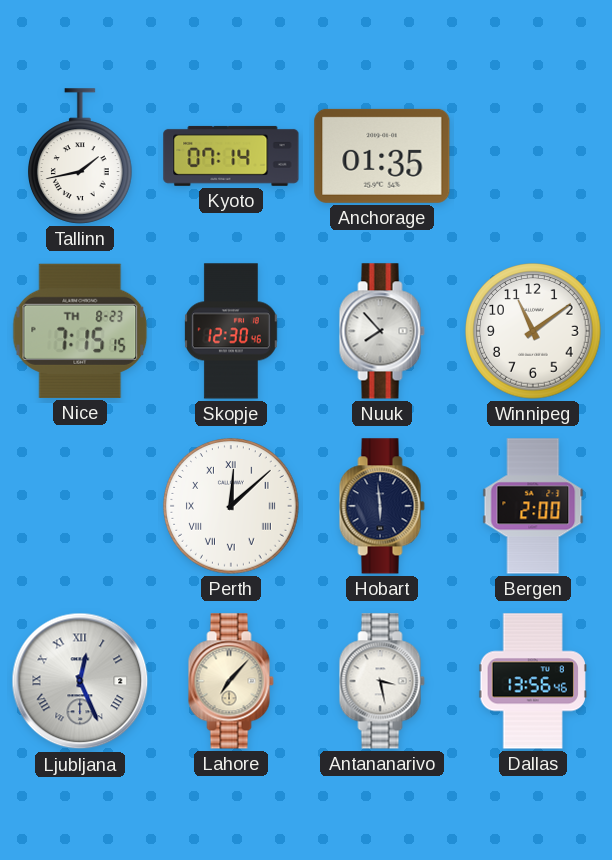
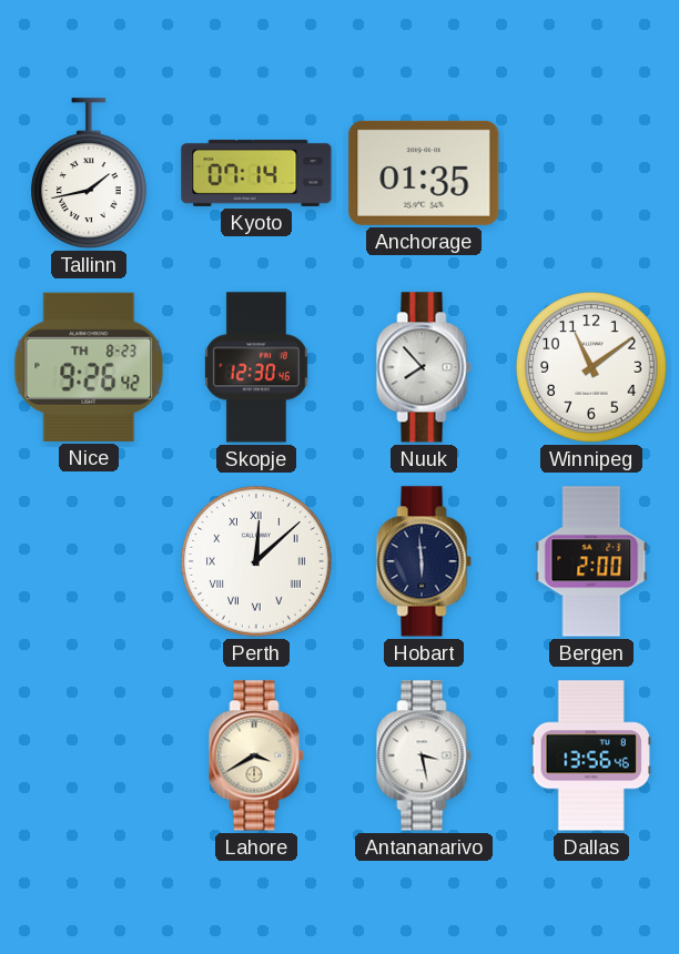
Nice: 7:15 -> 9:26
Ljubljana: 12:26 -> none
Lahore: 7:07 -> 3:40
